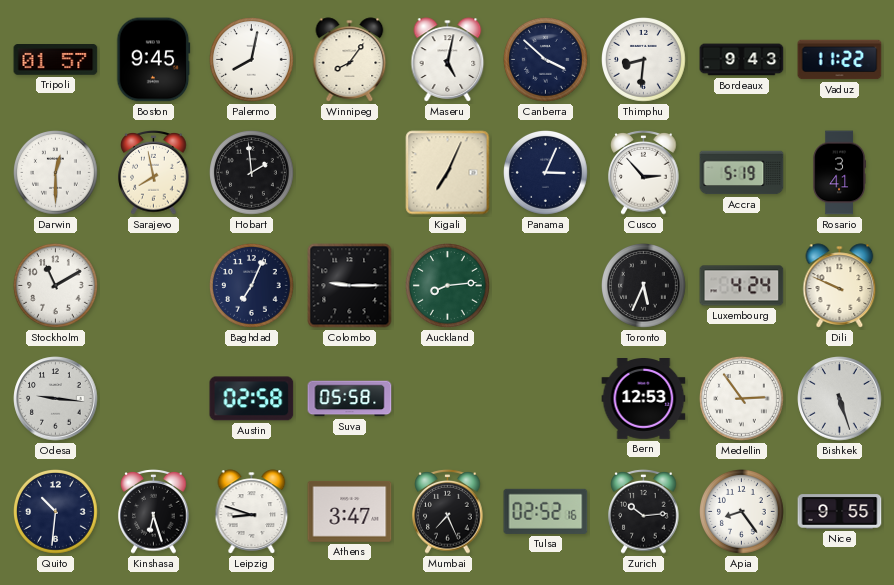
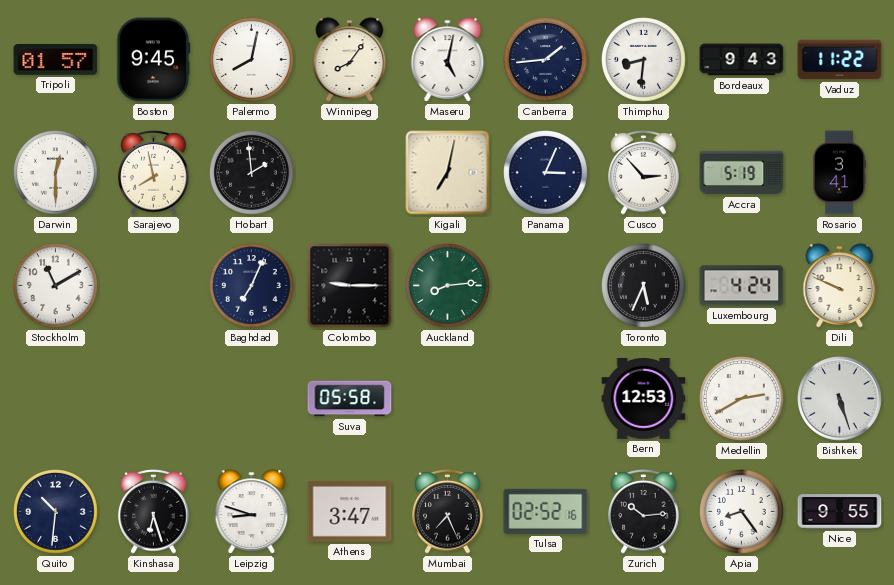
Canberra: 3:52 -> 1:44
Kigali: 7:04 -> 7:02
Odesa: 9:16 -> none
Austin: 02:58 -> none
Medellin: 2:54 -> 2:40
